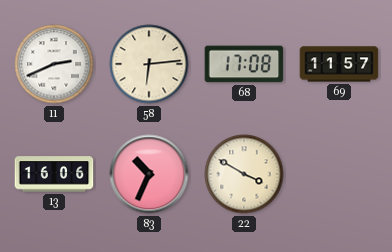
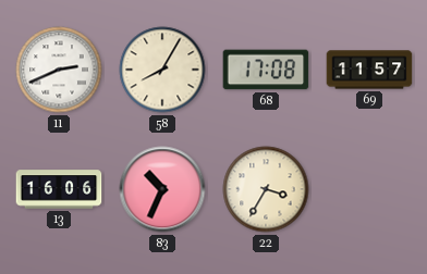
58: 6:14 -> 8:05
22: 3:50 -> 3:35
